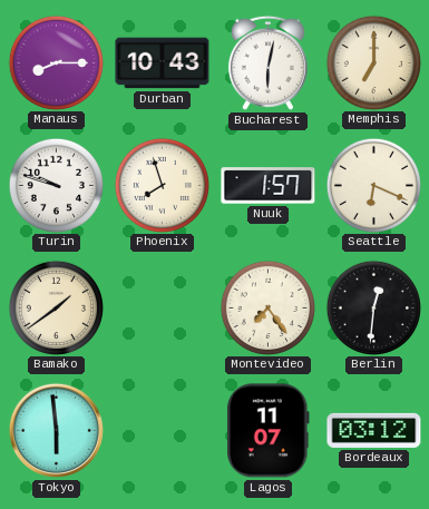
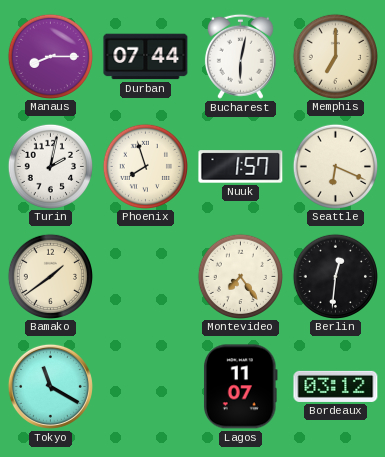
Durban: 10:43 -> 07:44
Turin: 9:48 -> 2:02
Tokyo: 5:59 -> 11:20
